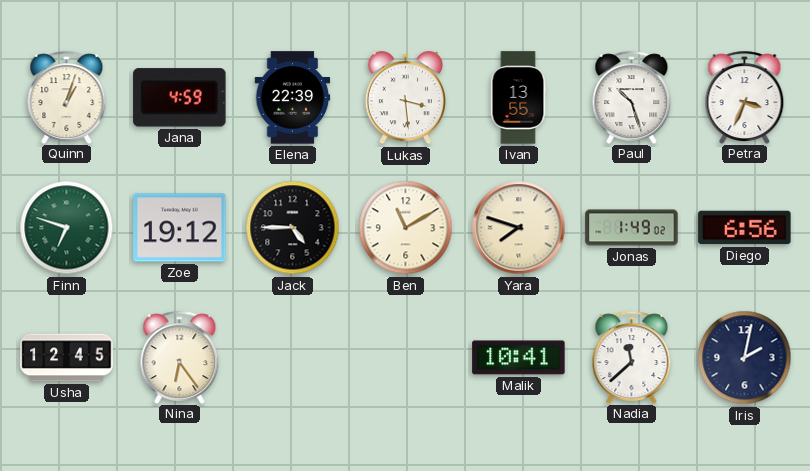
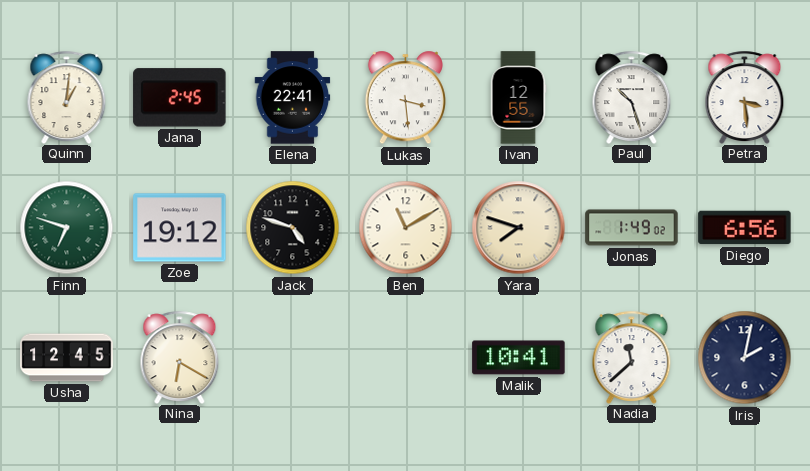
Quinn: 1:03 -> 1:01
Jana: 4:59 -> 2:45
Elena: 22:39 -> 22:41
Ivan: 13:55 -> 12:55
Petra: 3:34 -> 3:29
Jack: 4:45 -> 4:48
Nina: 6:24 -> 6:20
